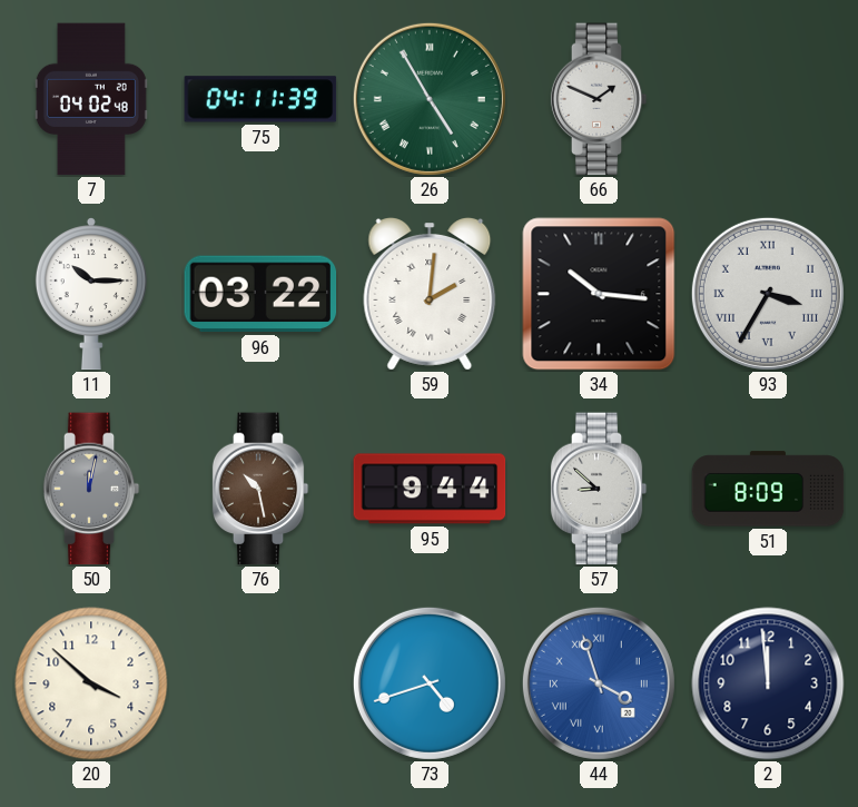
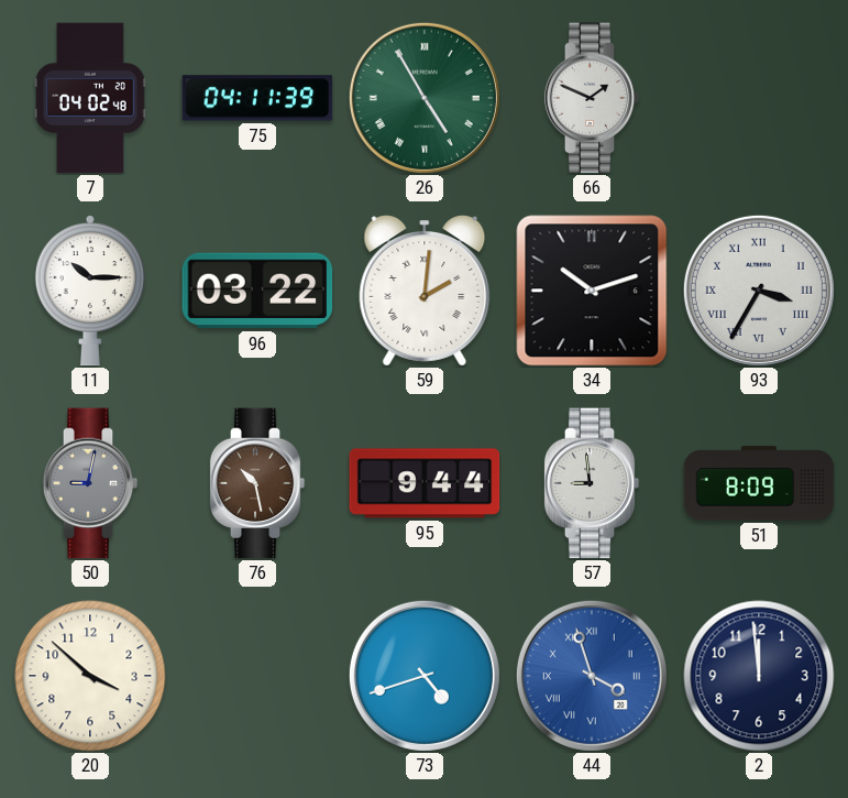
34: 10:16 -> 10:12
50: 12:02 -> 9:02
57: 8:52 -> 8:59
